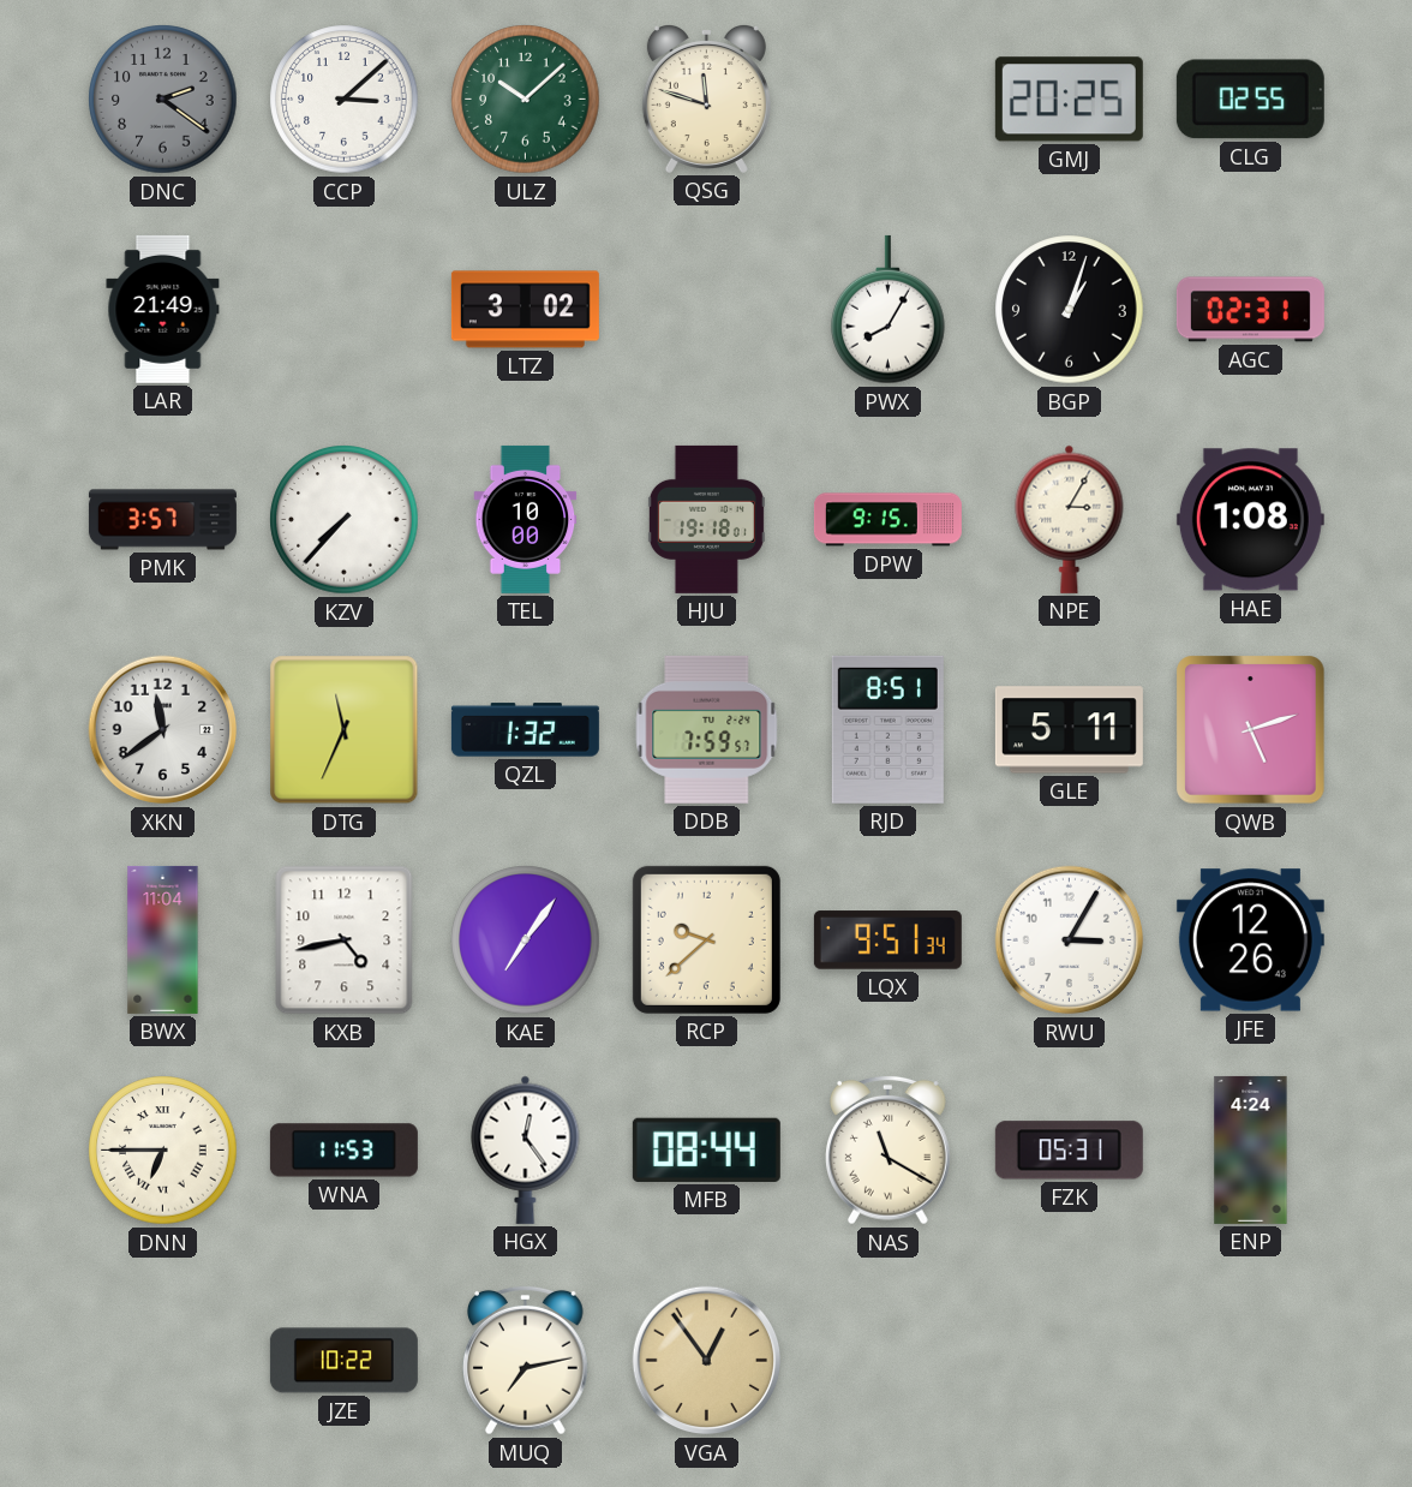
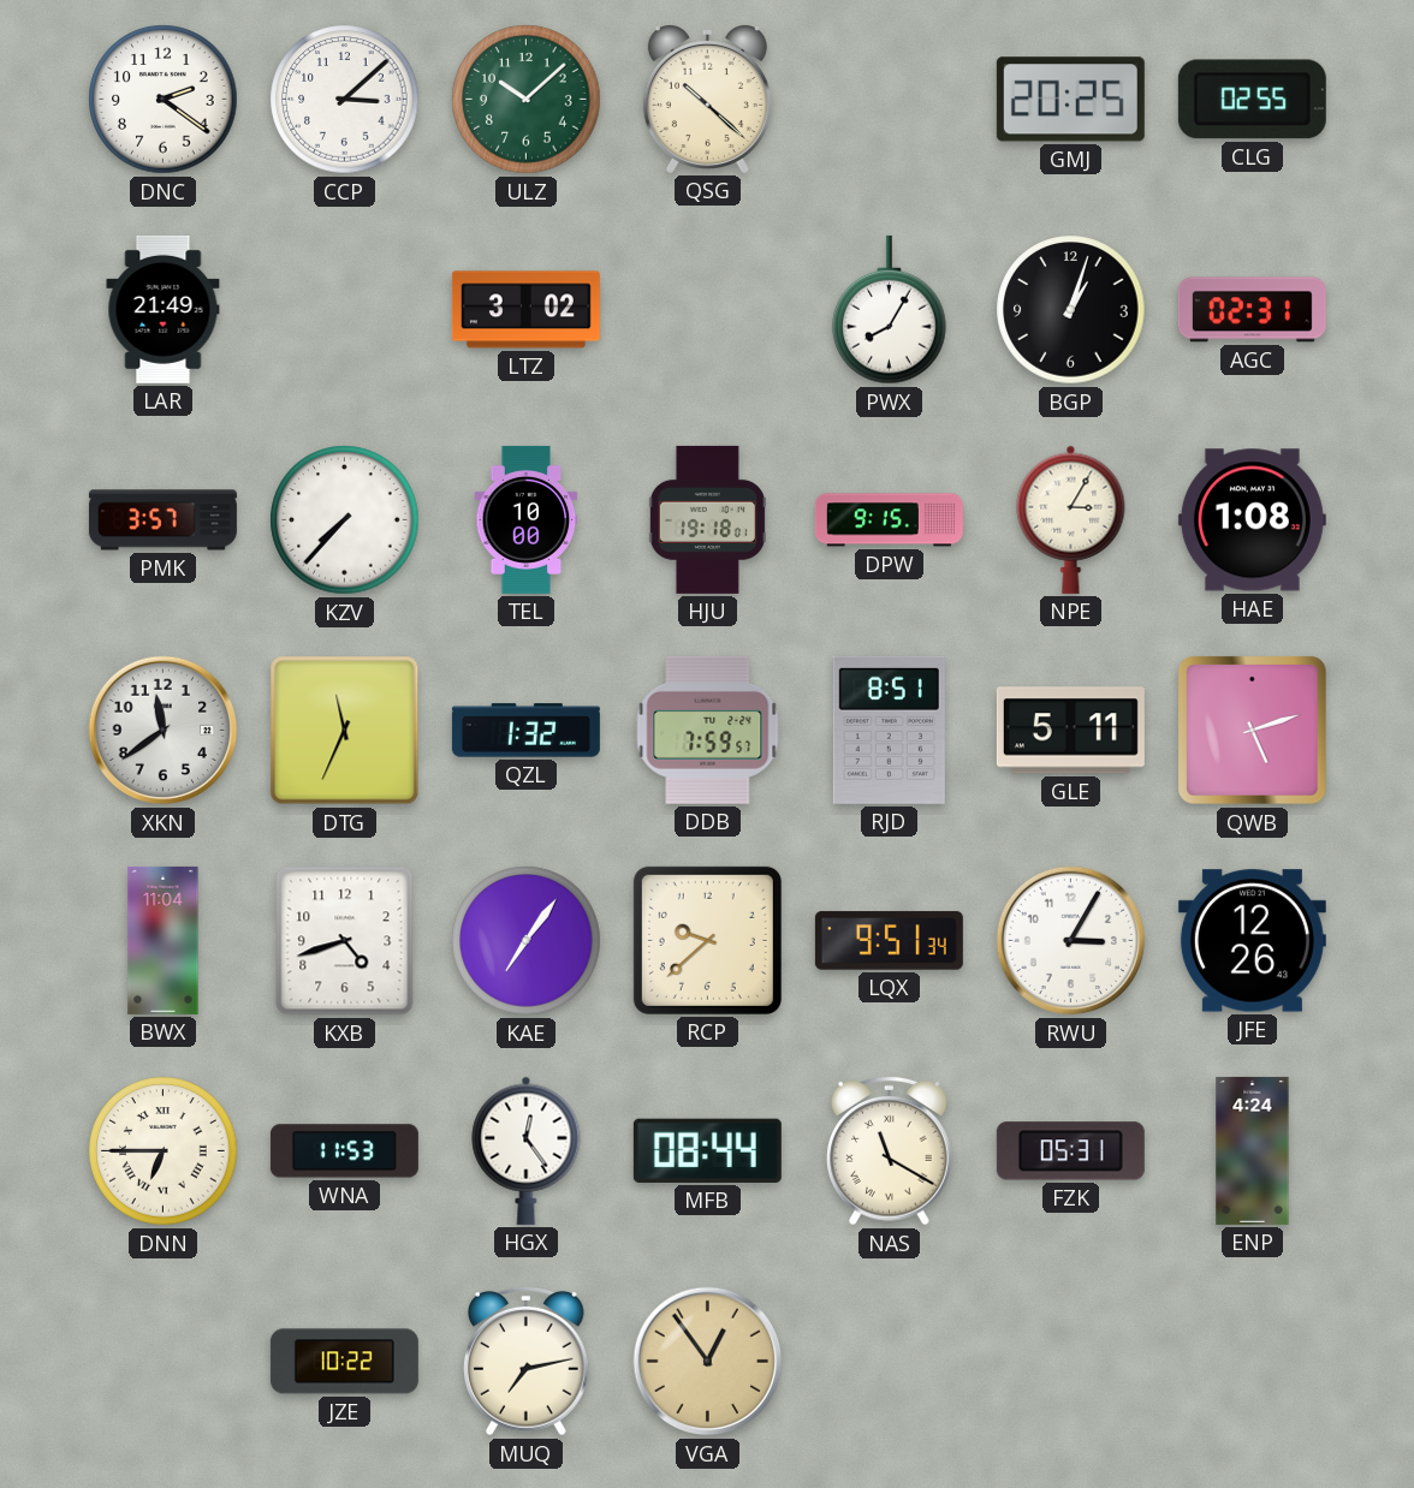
DNC dial: grey -> white
QSG: 11:48 -> 10:22
KXB: 4:43 -> 4:42
